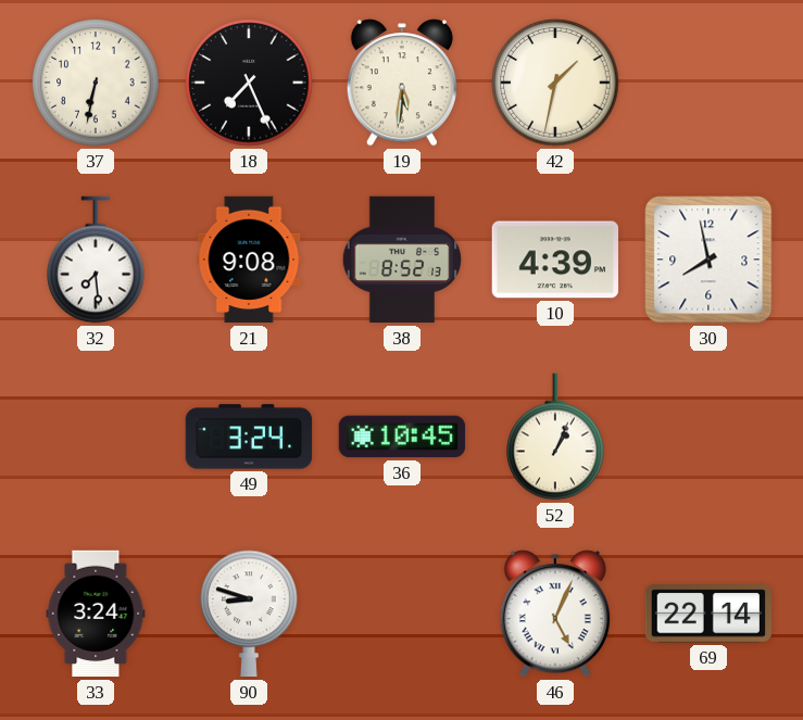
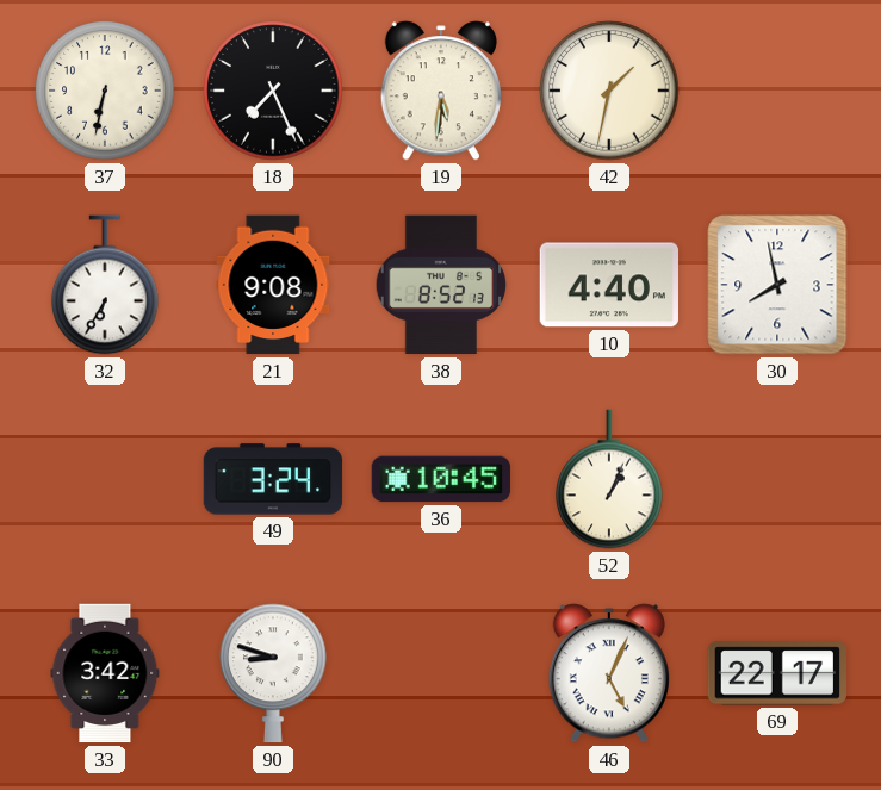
32: 7:29 -> 6:35
10: 4:39 -> 4:40
33: 3:24 -> 3:42
69: 22:14 -> 22:17
